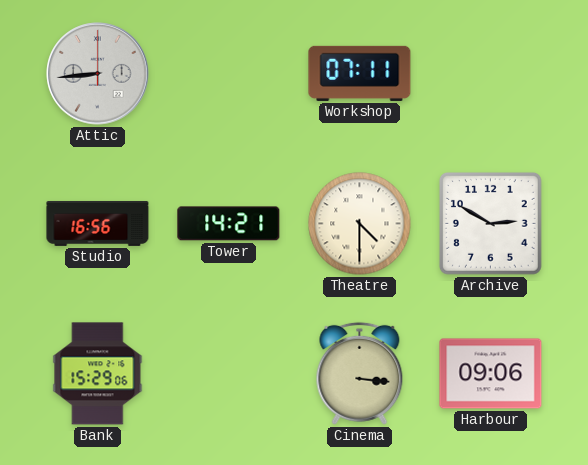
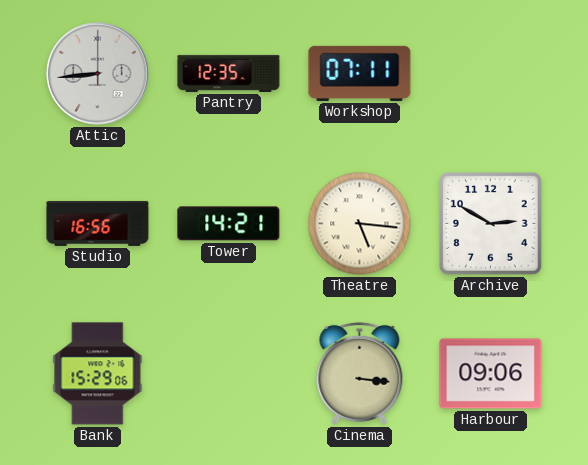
Pantry: none -> 12:35
Theatre: 4:30 -> 5:16
